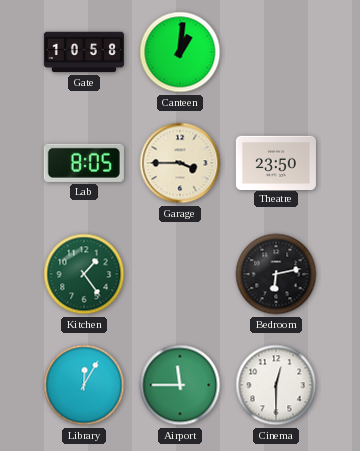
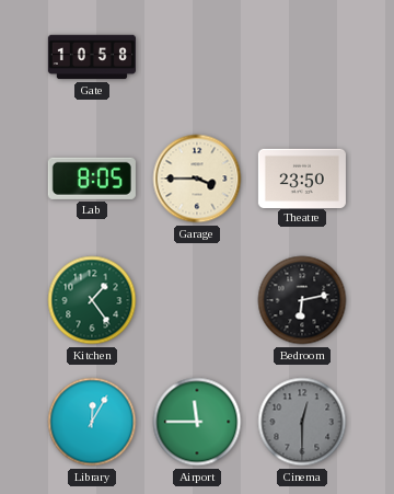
Canteen: 1:01 -> none
Cinema dial: white -> grey
